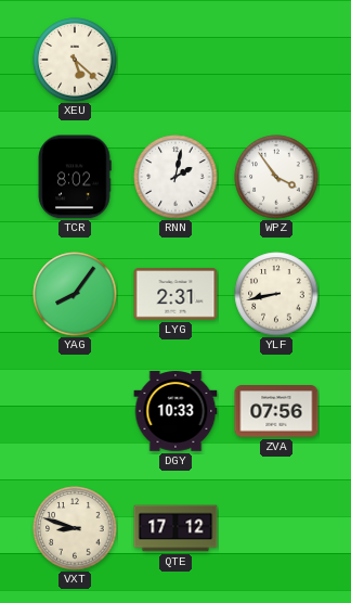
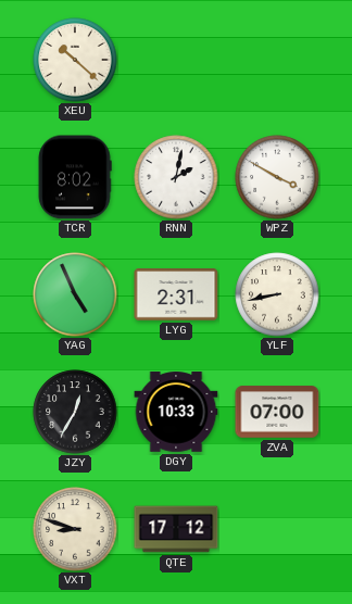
XEU: 5:22 -> 10:22
WPZ: 3:54 -> 3:50
YAG: 8:06 -> 4:56
JZY: none -> 12:35
ZVA: 07:56 -> 07:00
